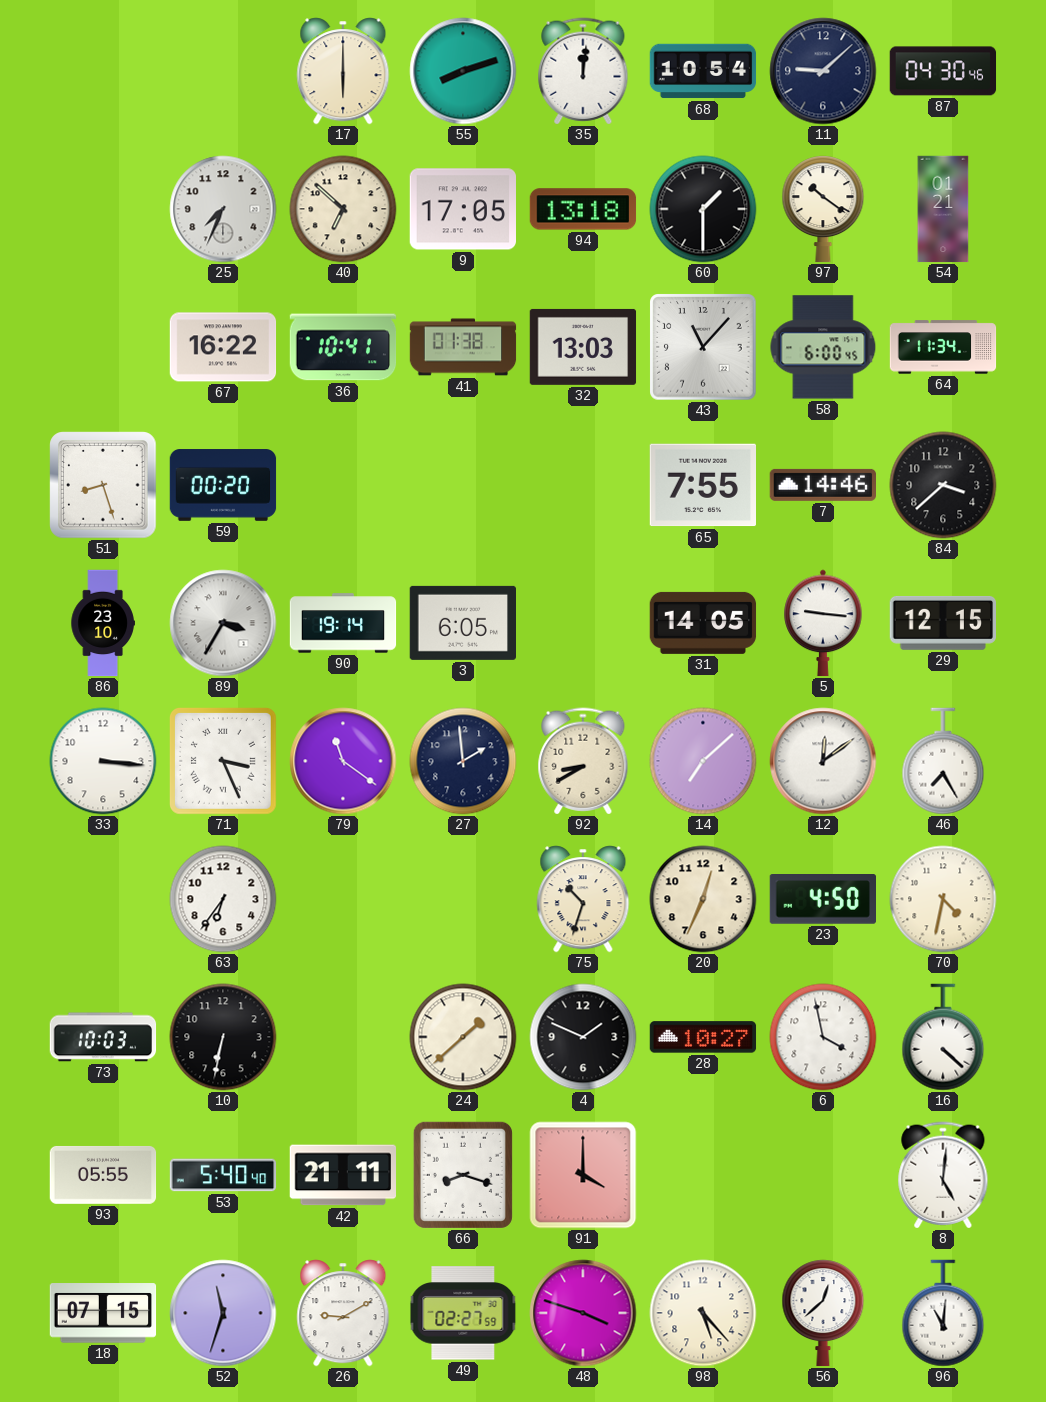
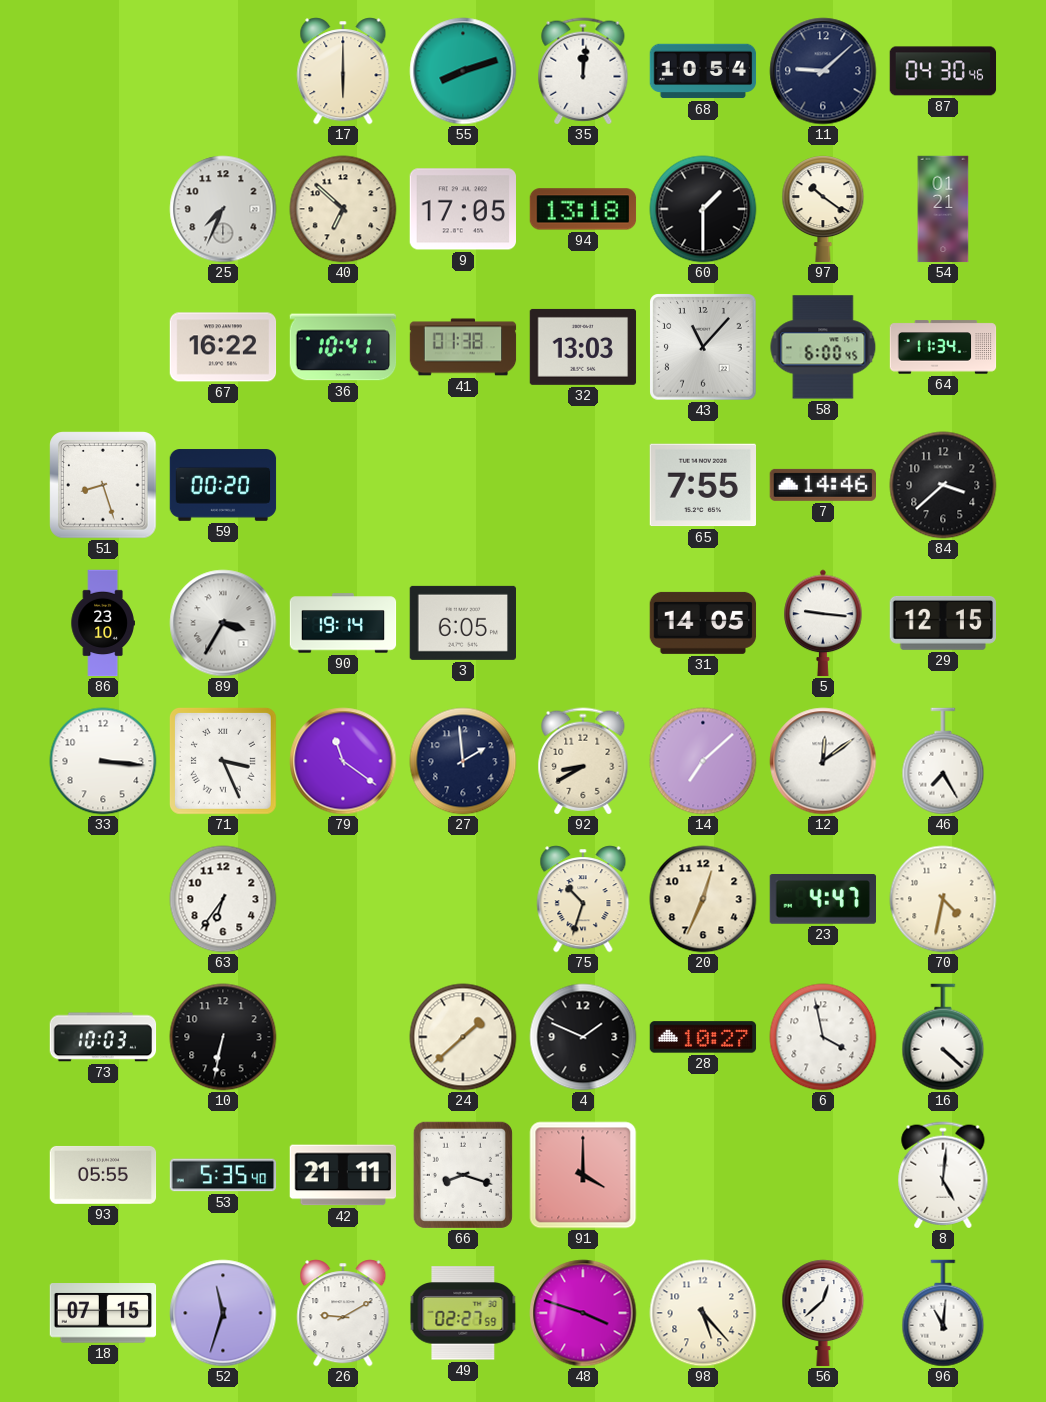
23: 4:50 -> 4:47
53: 5:40 -> 5:35
